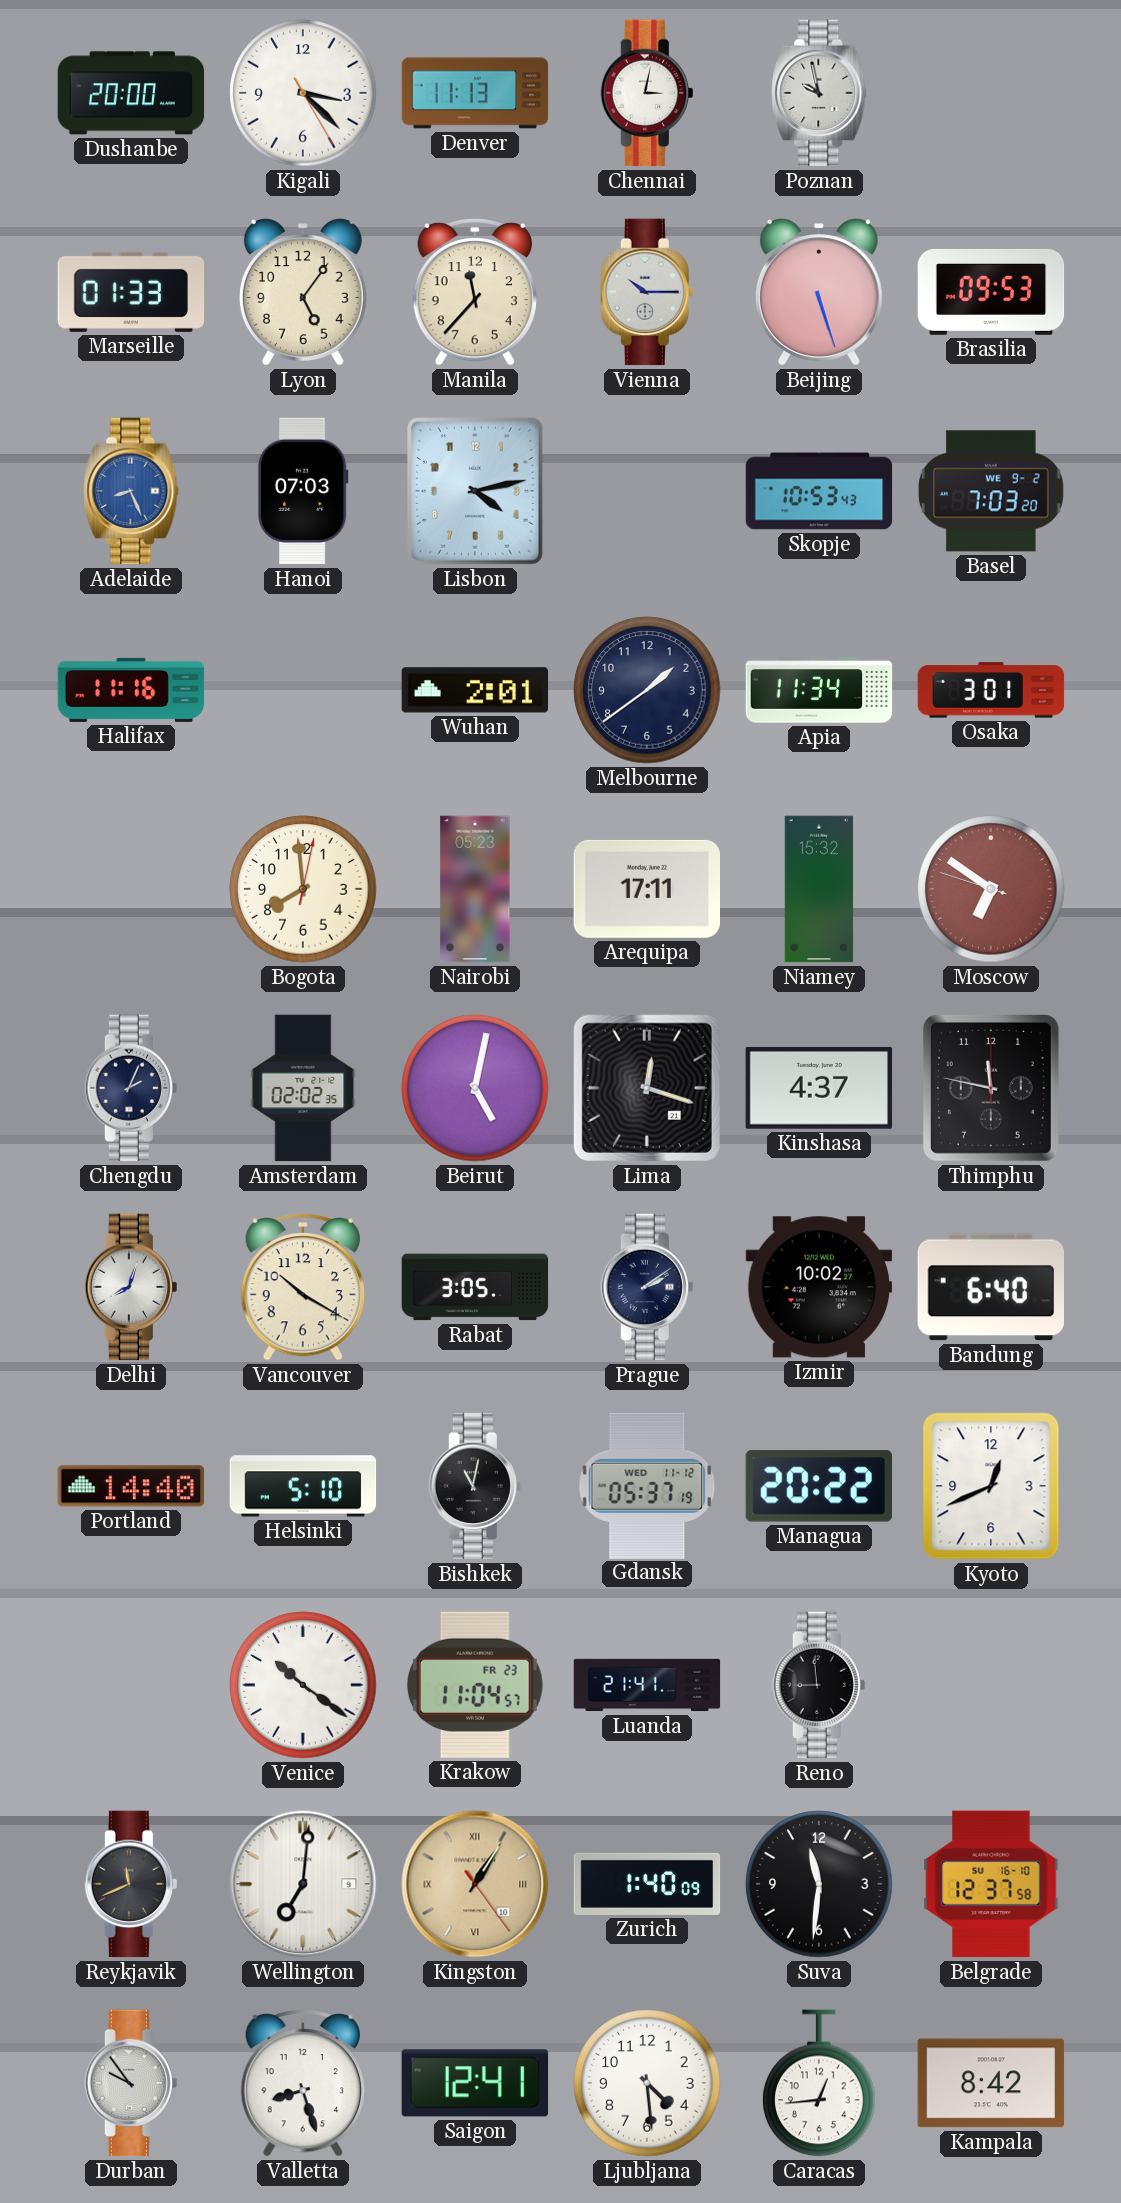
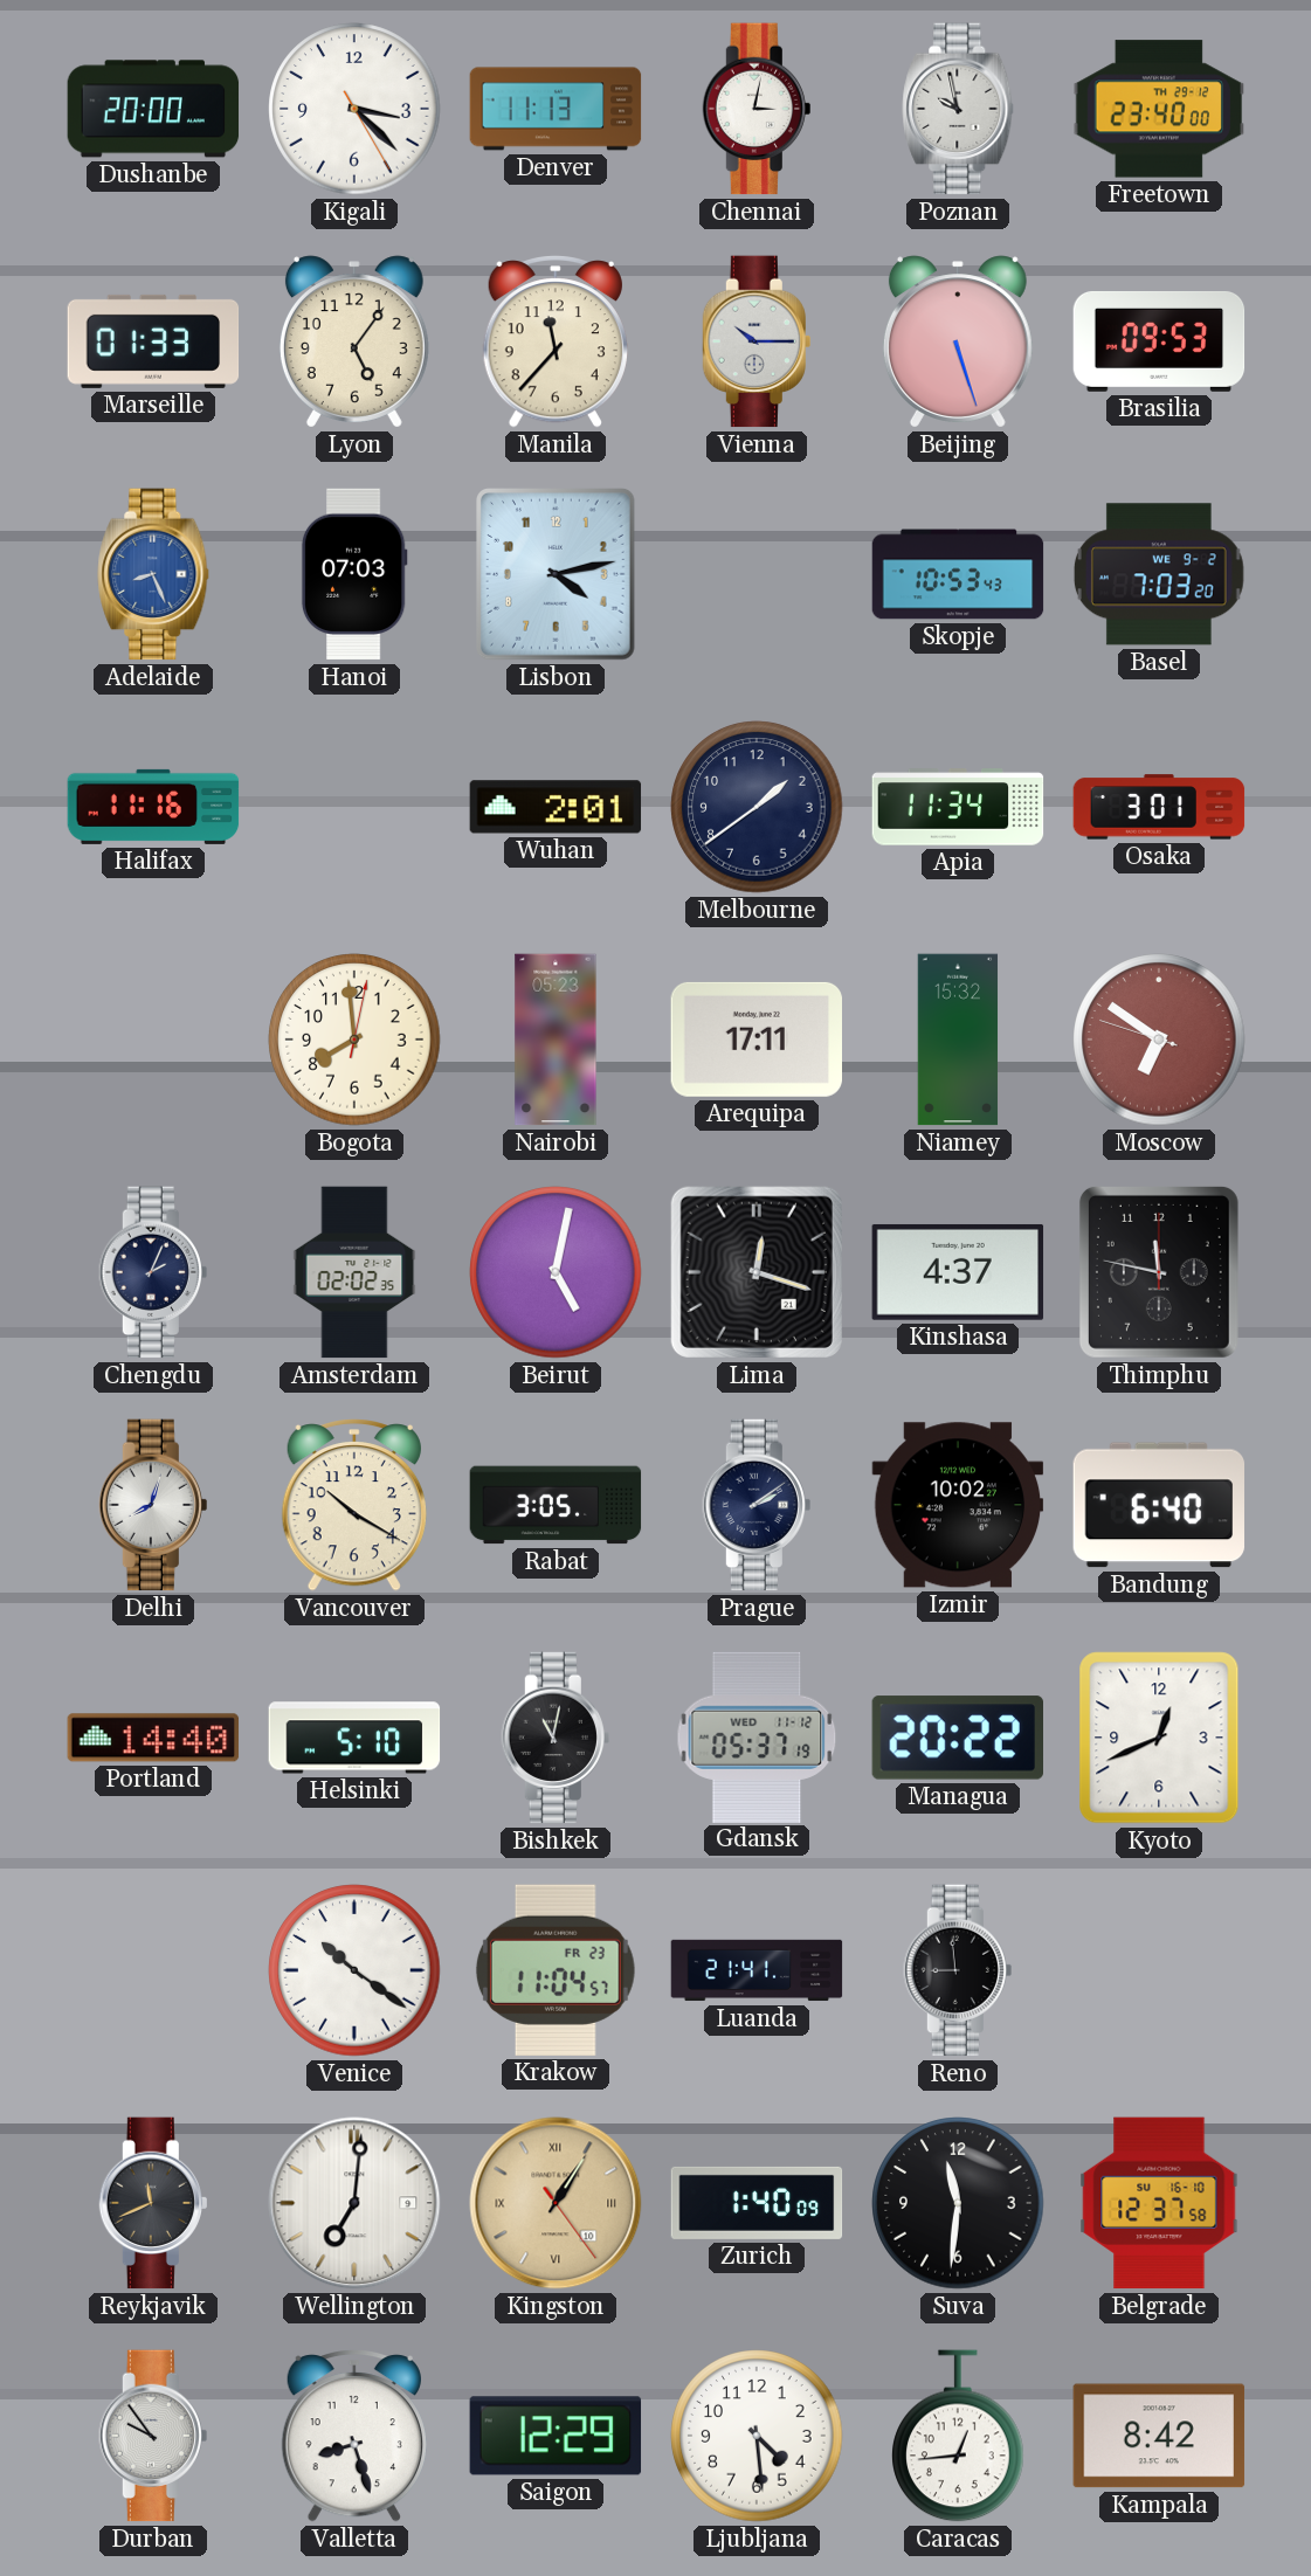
Freetown: none -> 23:40
Saigon: 12:41 -> 12:29
